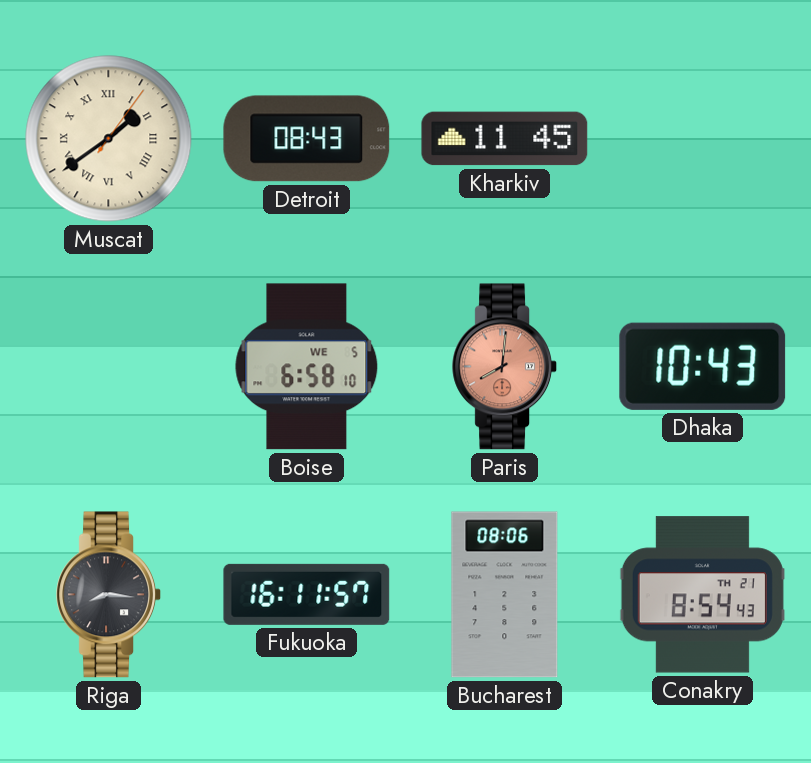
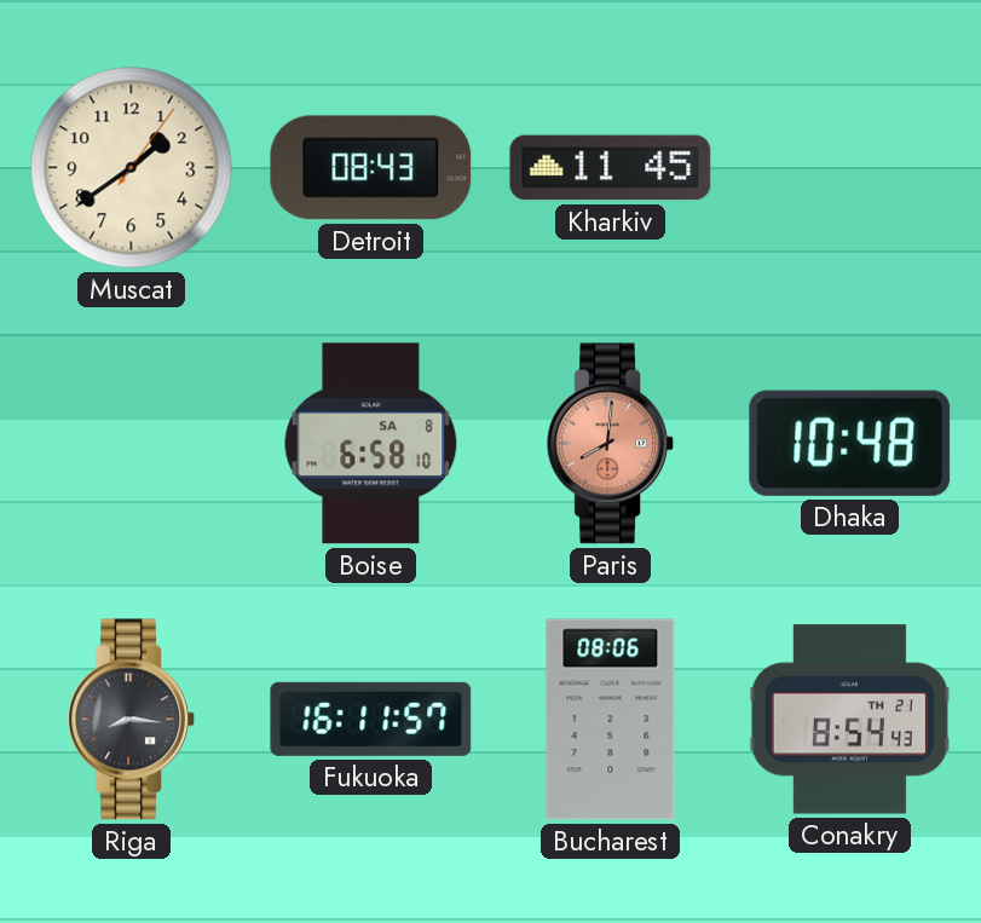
Muscat numerals: Roman -> Arabic
Boise date: WE 5 -> SA 8
Dhaka: 10:43 -> 10:48
